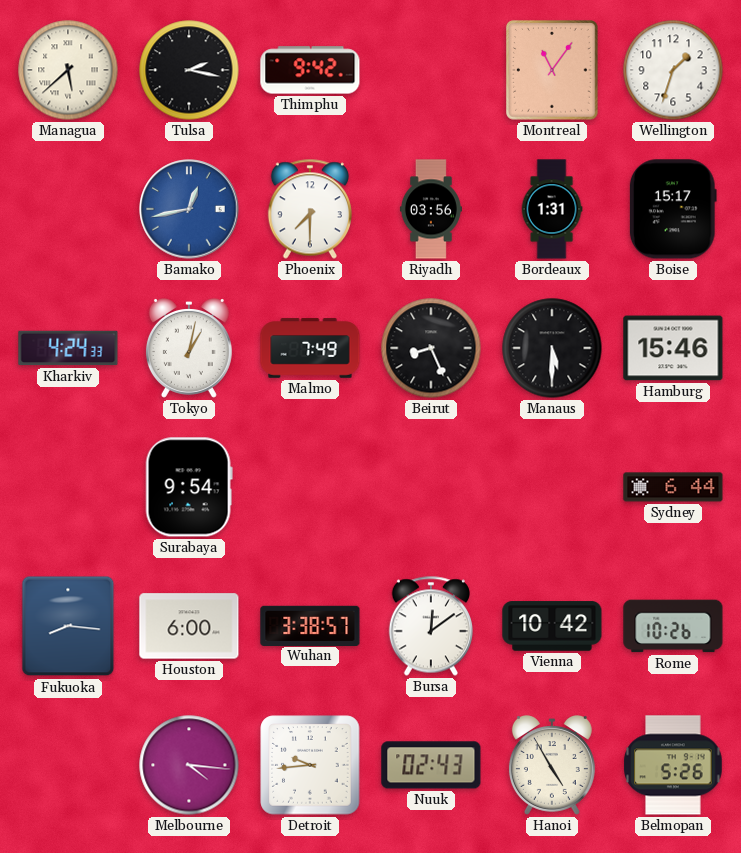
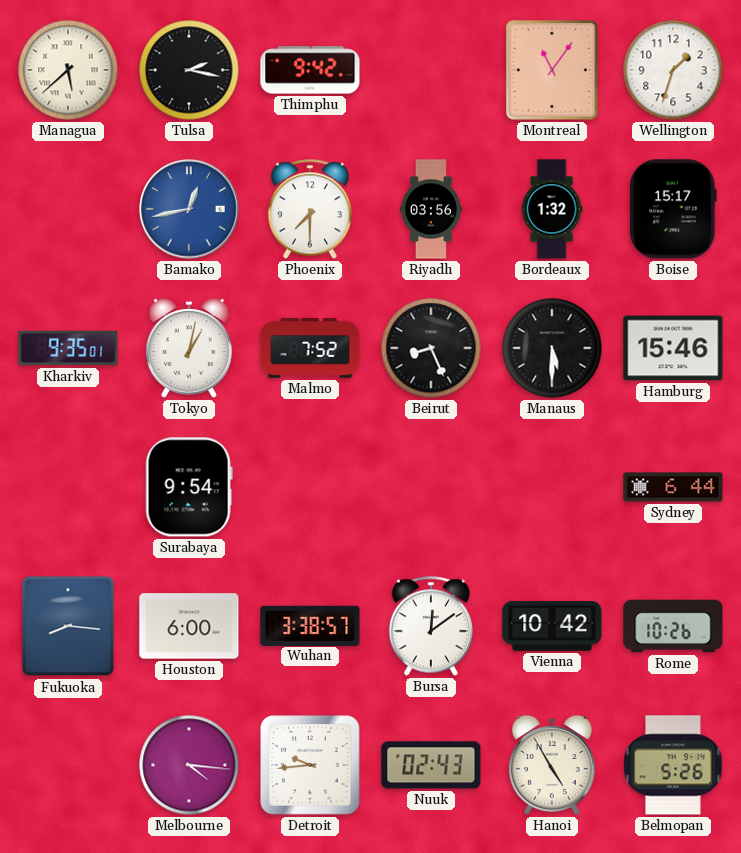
Bordeaux: 1:31 -> 1:32
Kharkiv: 4:24 -> 9:35
Malmo: 7:49 -> 7:52
